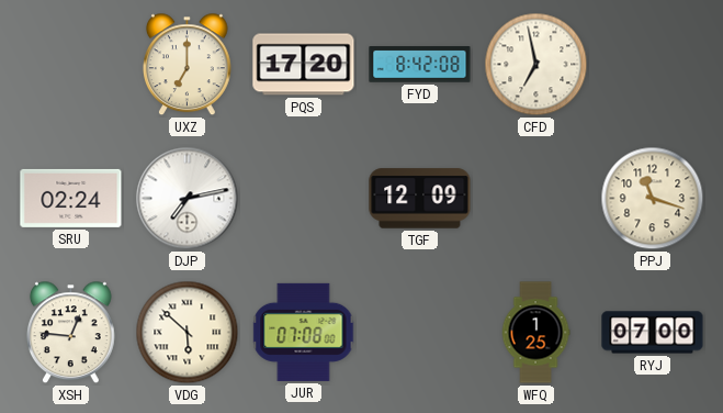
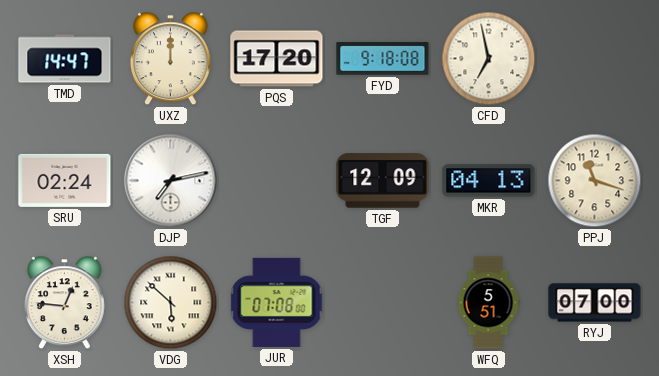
TMD: none -> 14:47
UXZ: 7:00 -> 12:00
FYD: 8:42 -> 9:18
MKR: none -> 04:13
WFQ: 1:25 -> 5:51
